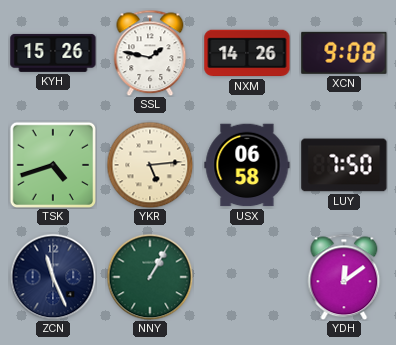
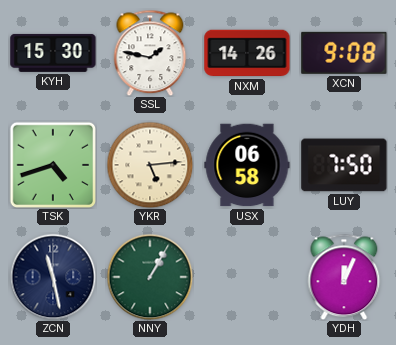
KYH: 15:26 -> 15:30
ZCN: 11:26 -> 11:28
YDH: 12:09 -> 12:04
